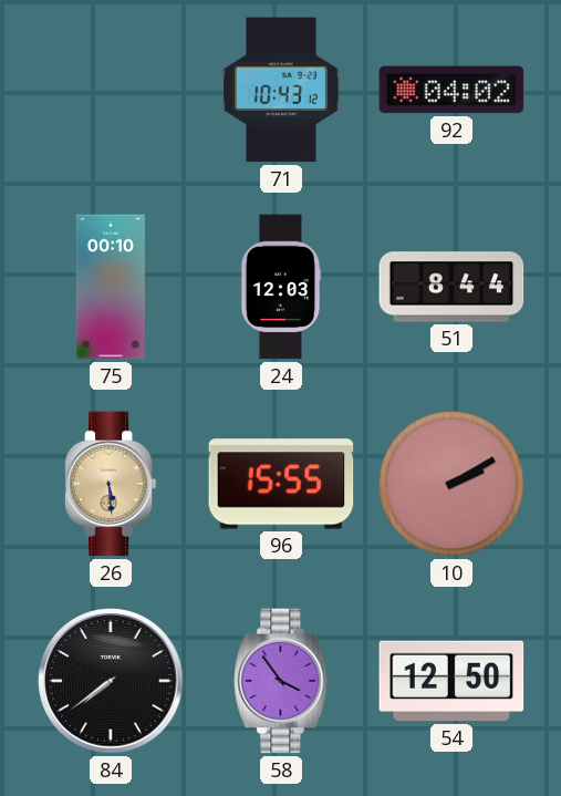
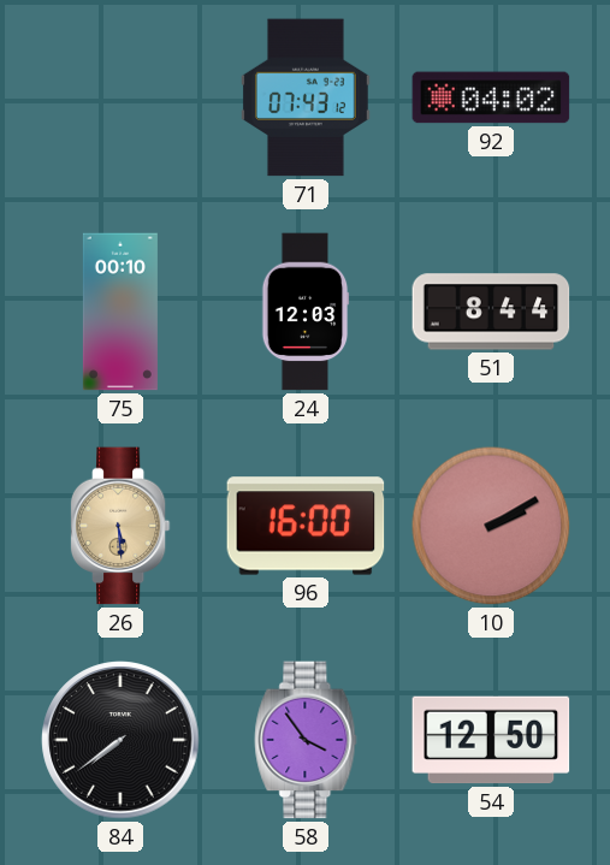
71: 10:43 -> 07:43
96: 15:55 -> 16:00
